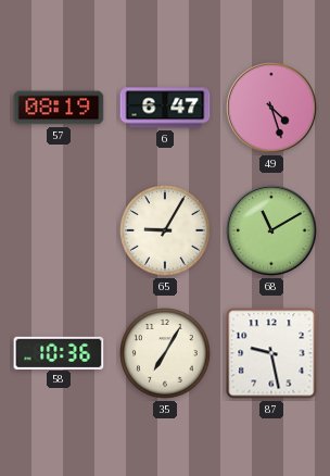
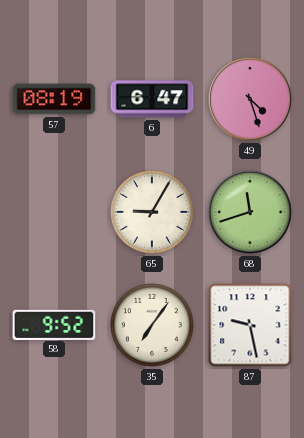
68: 11:10 -> 11:42
58: 10:36 -> 9:52
35: 7:05 -> 7:06
